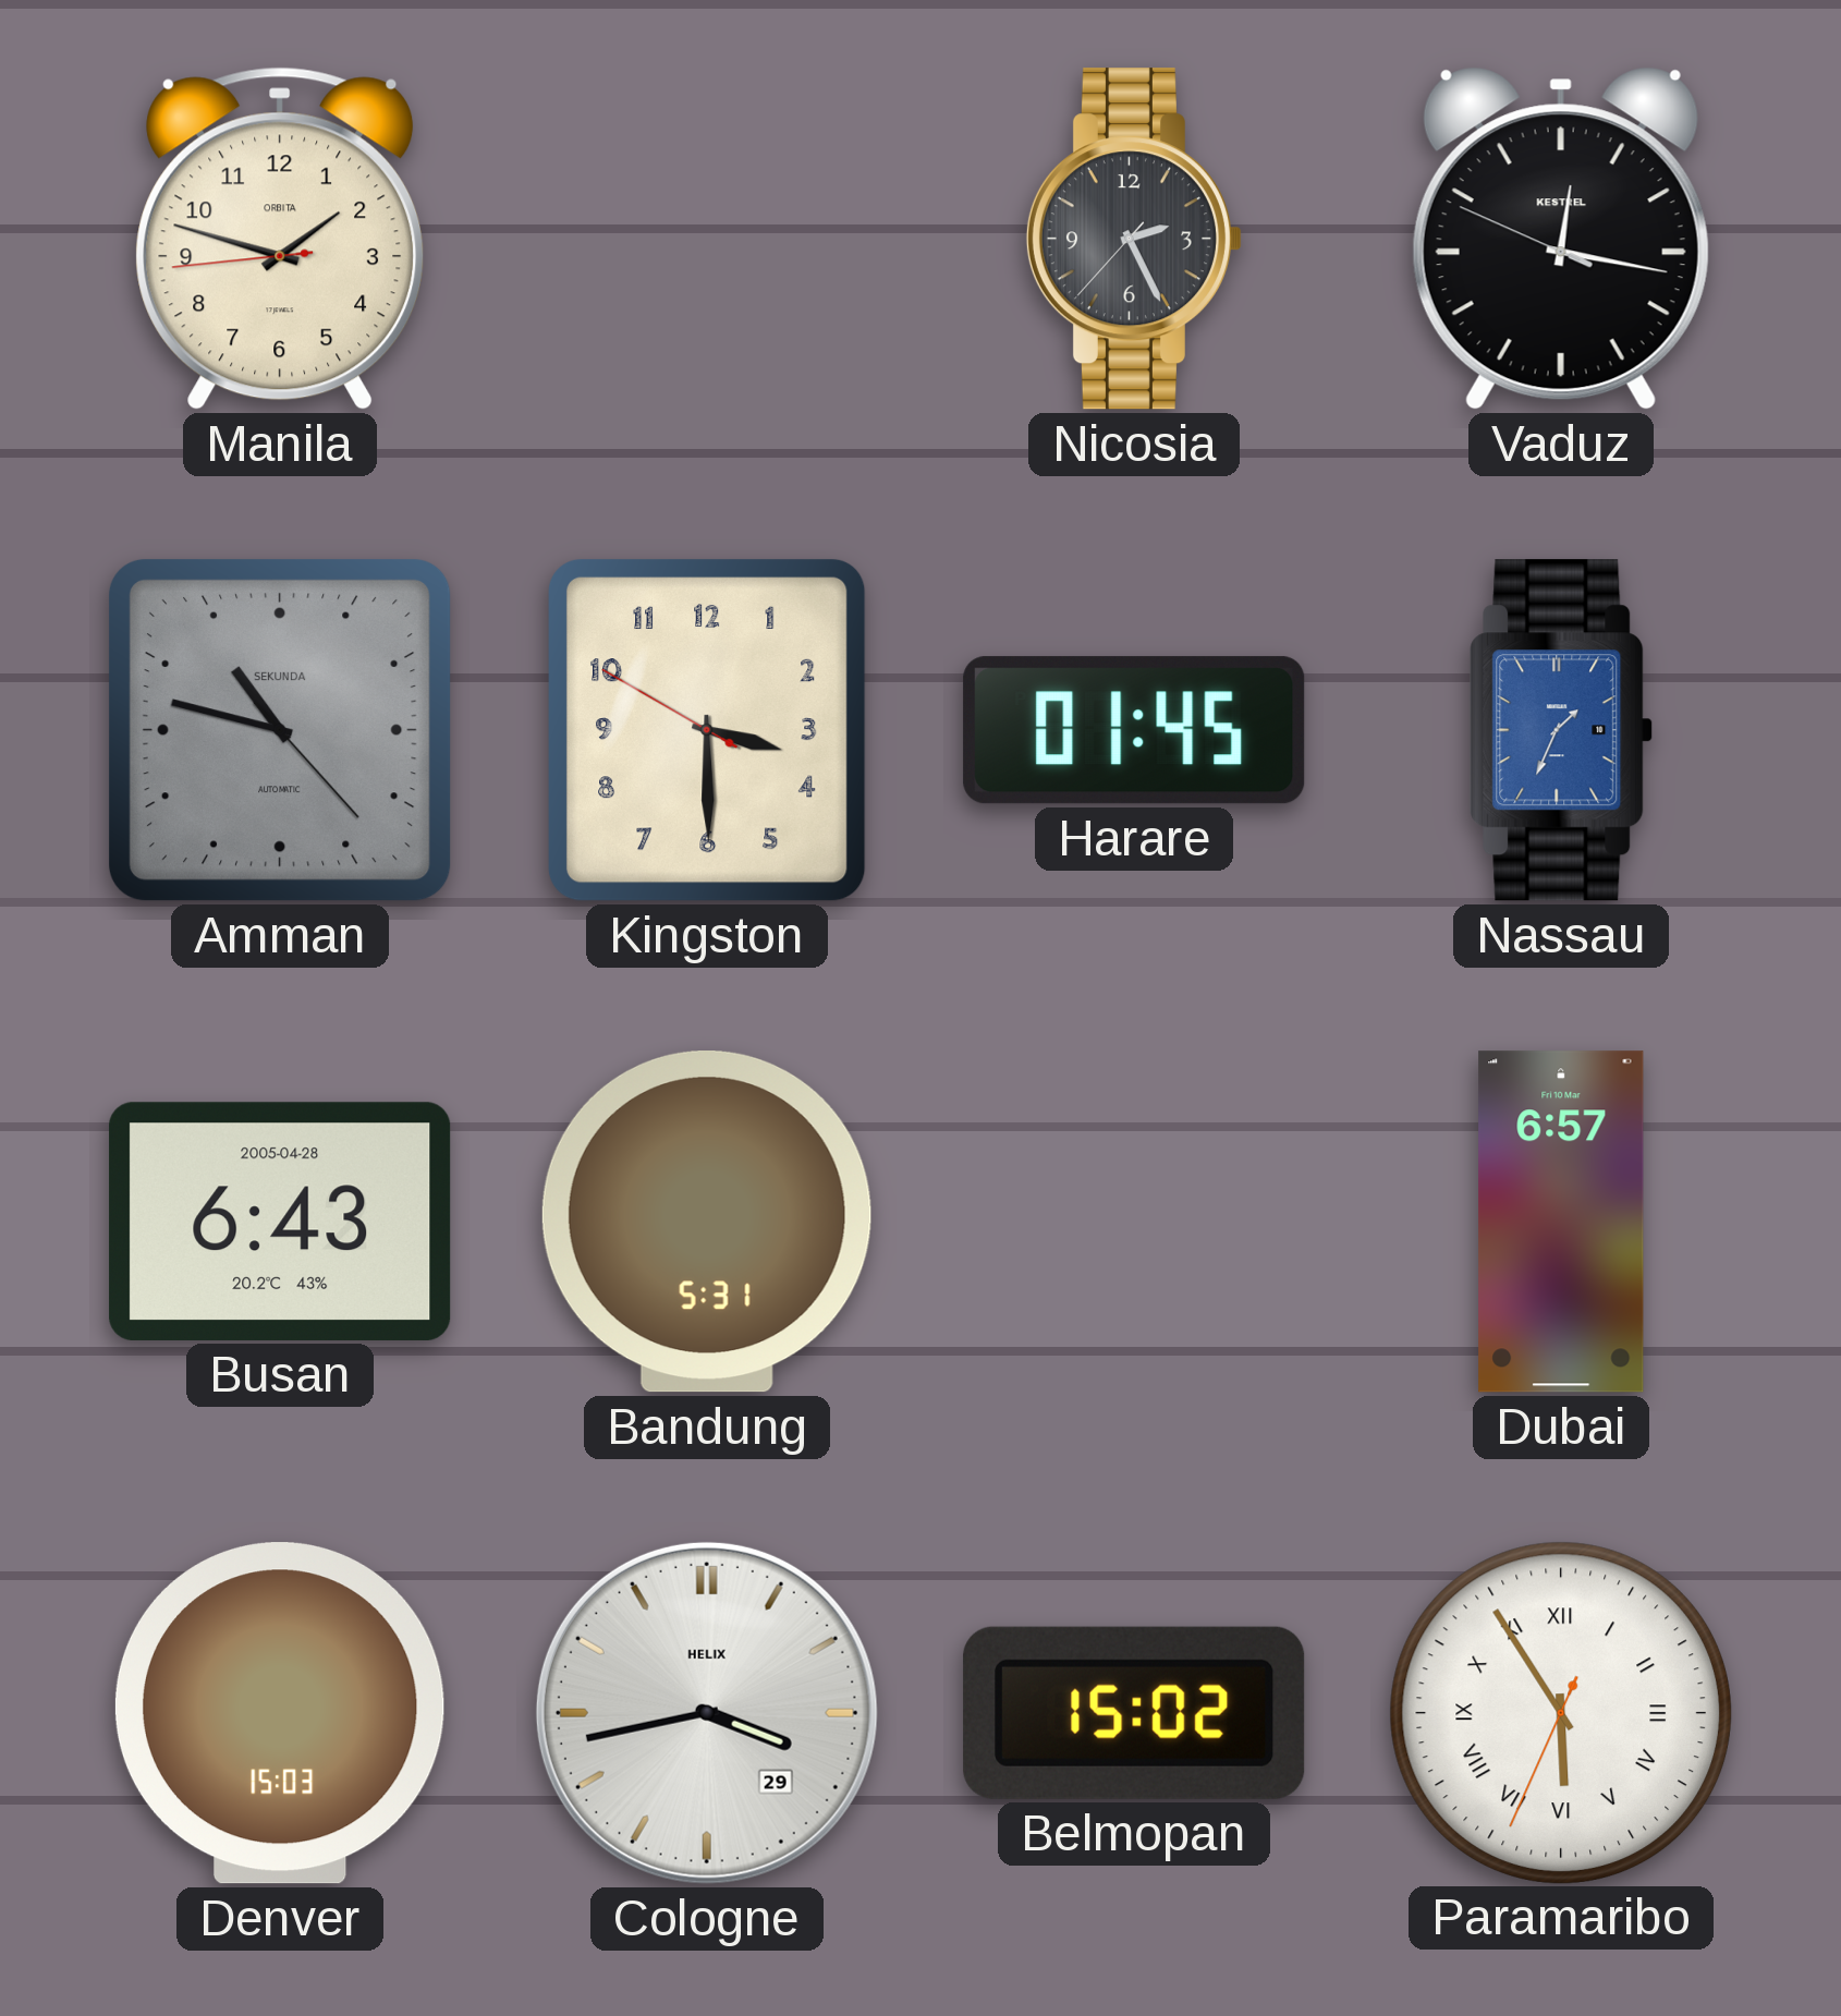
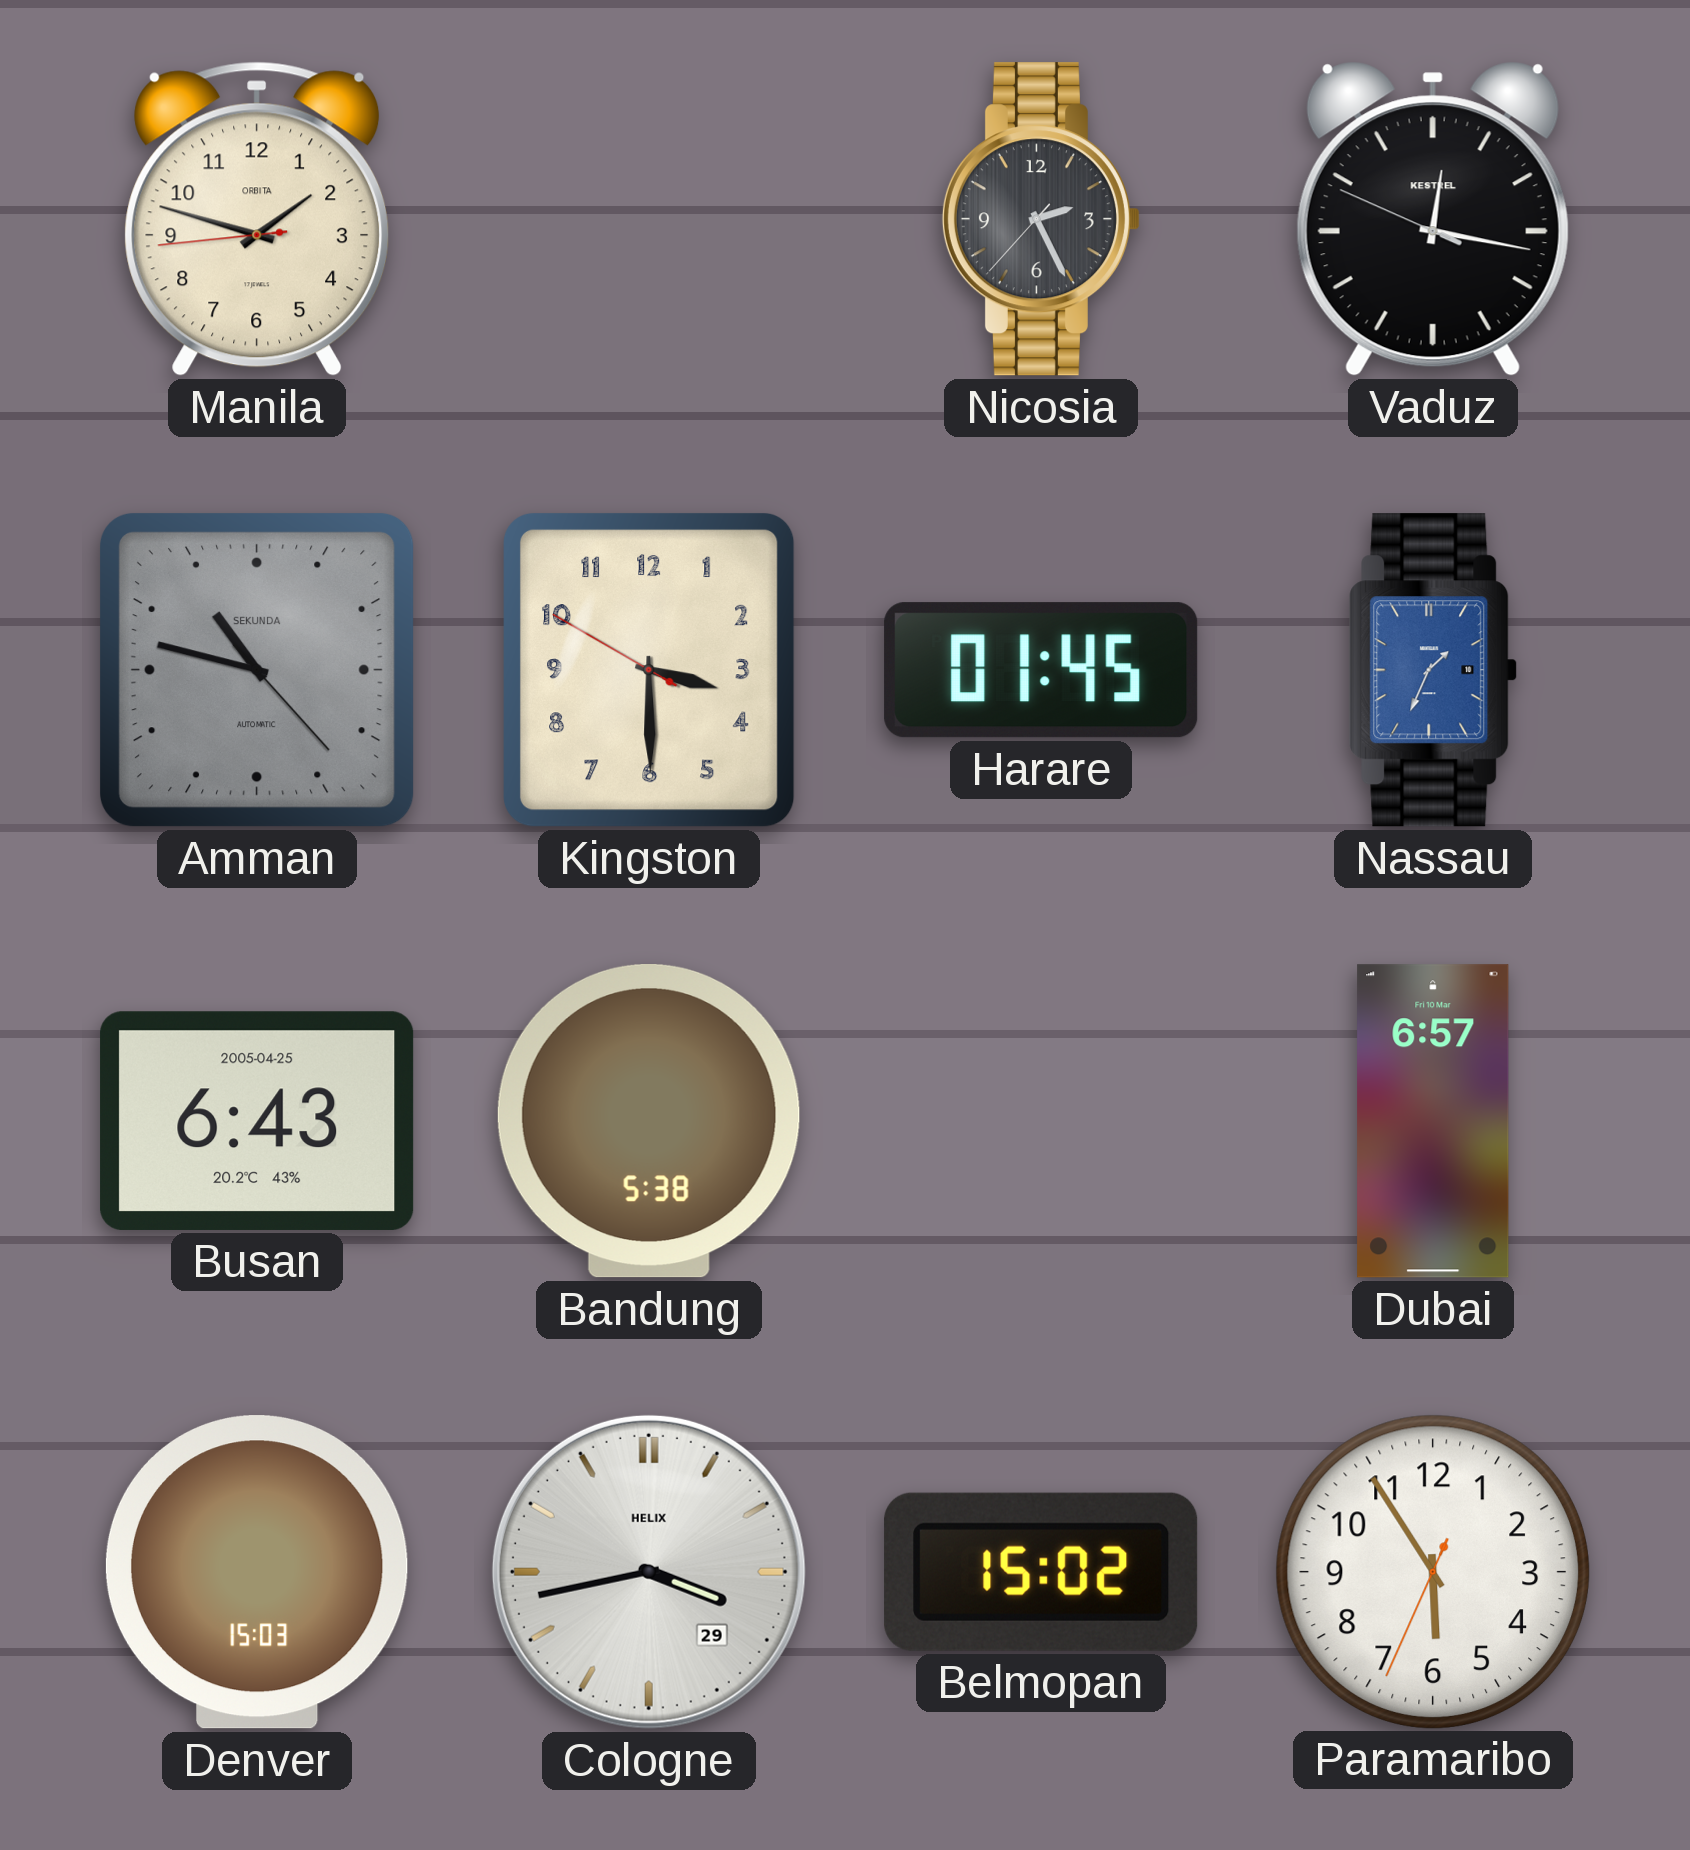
Busan date: 2005-04-28 -> 2005-04-25
Bandung: 5:31 -> 5:38
Paramaribo numerals: Roman -> Arabic
